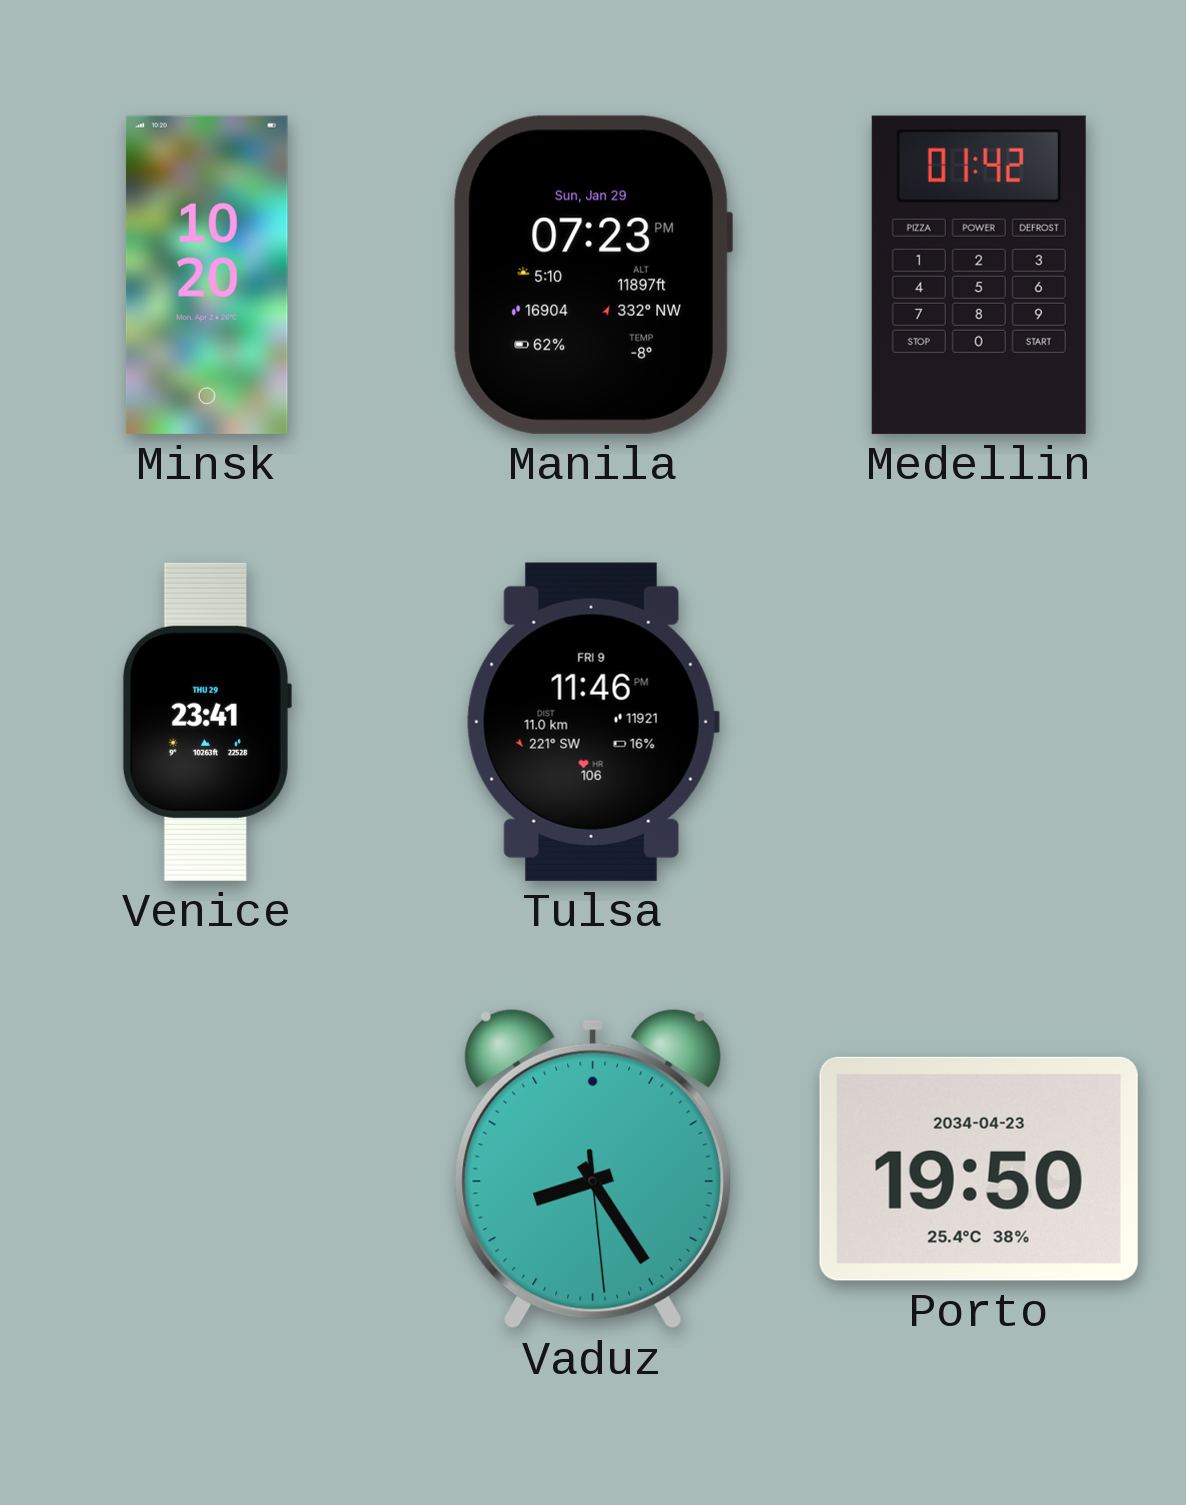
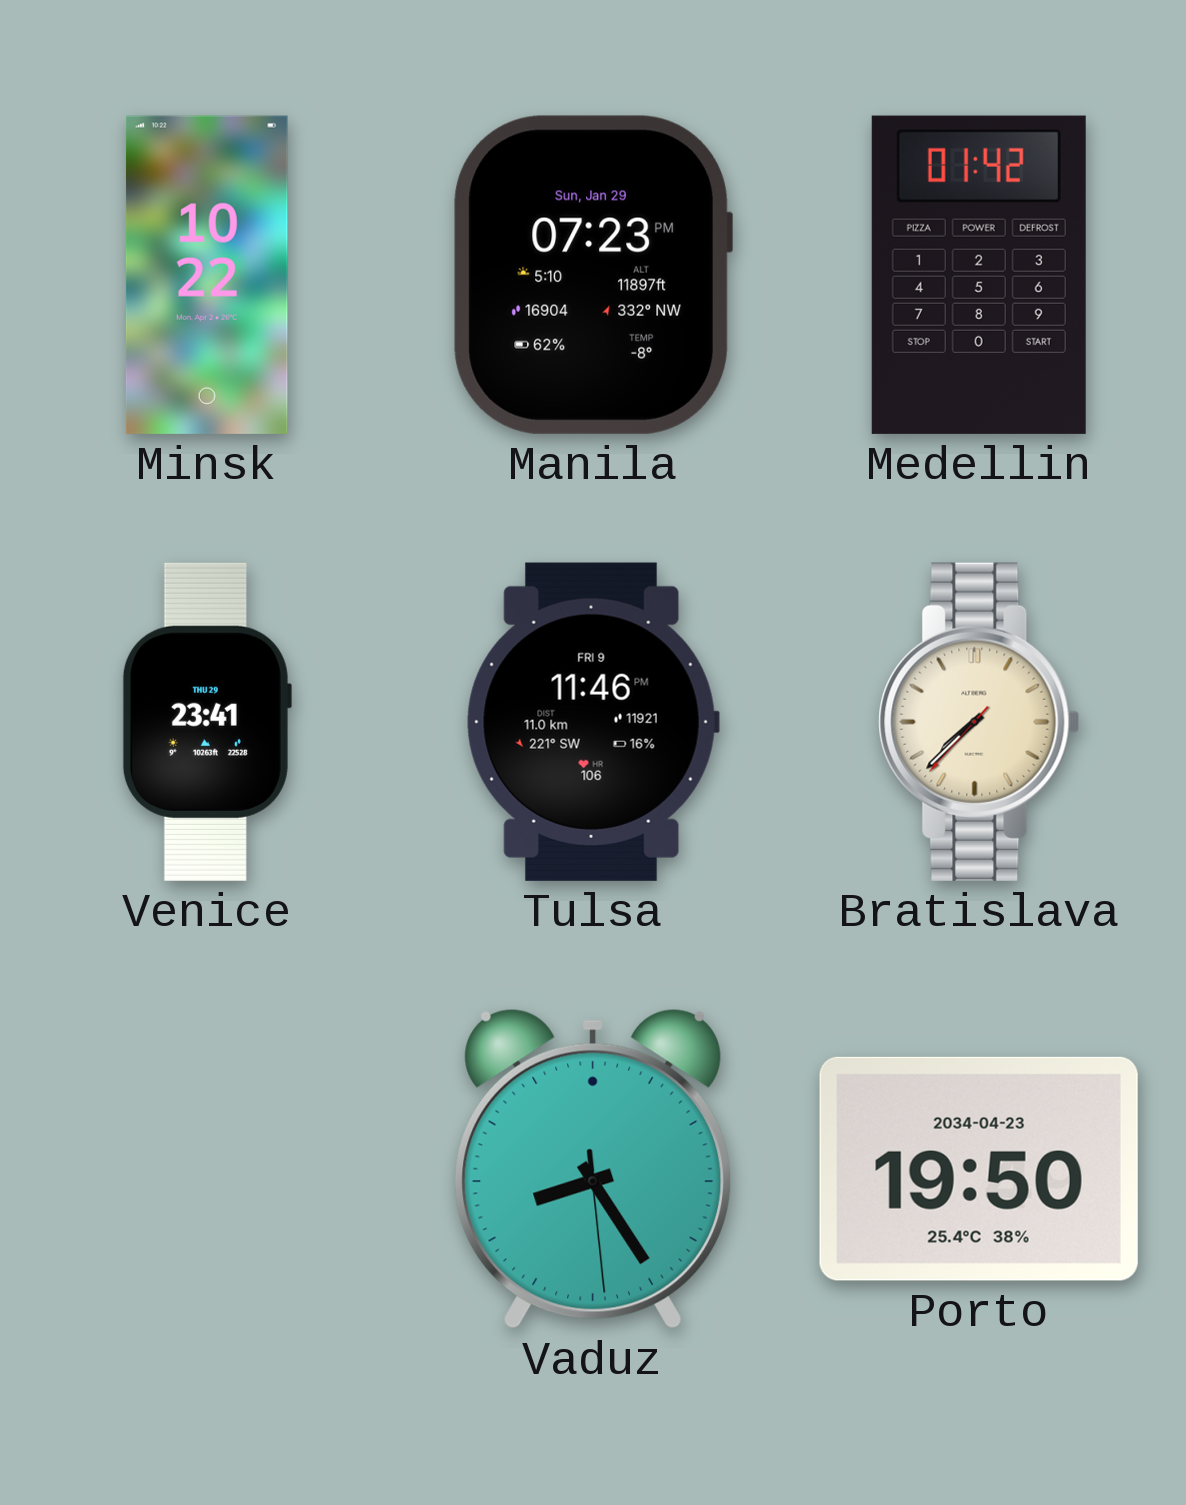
Minsk: 10:20 -> 10:22
Bratislava: none -> 7:37
